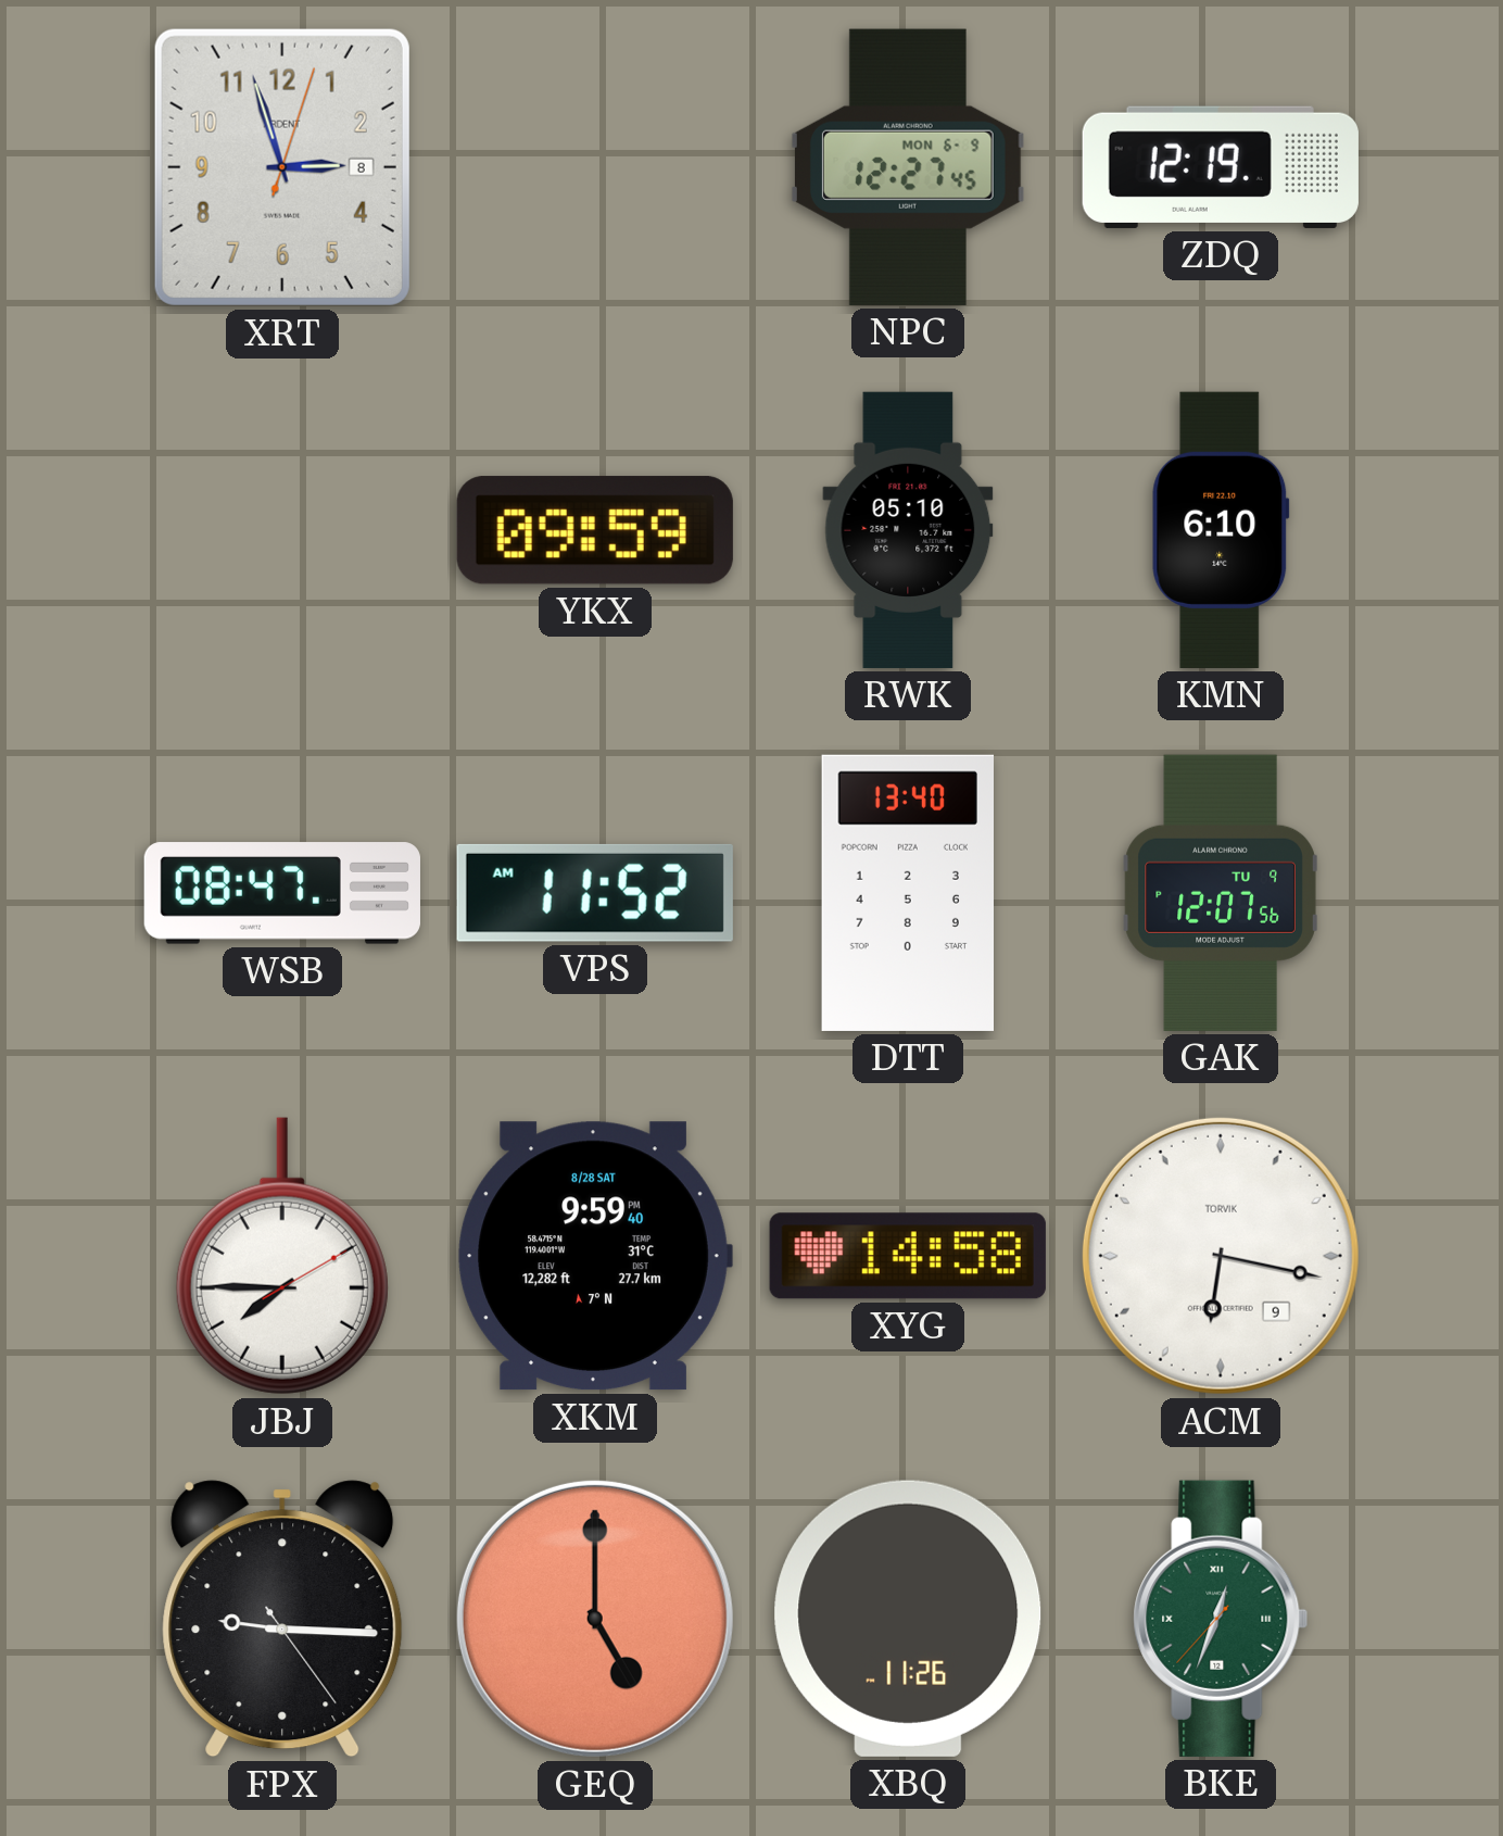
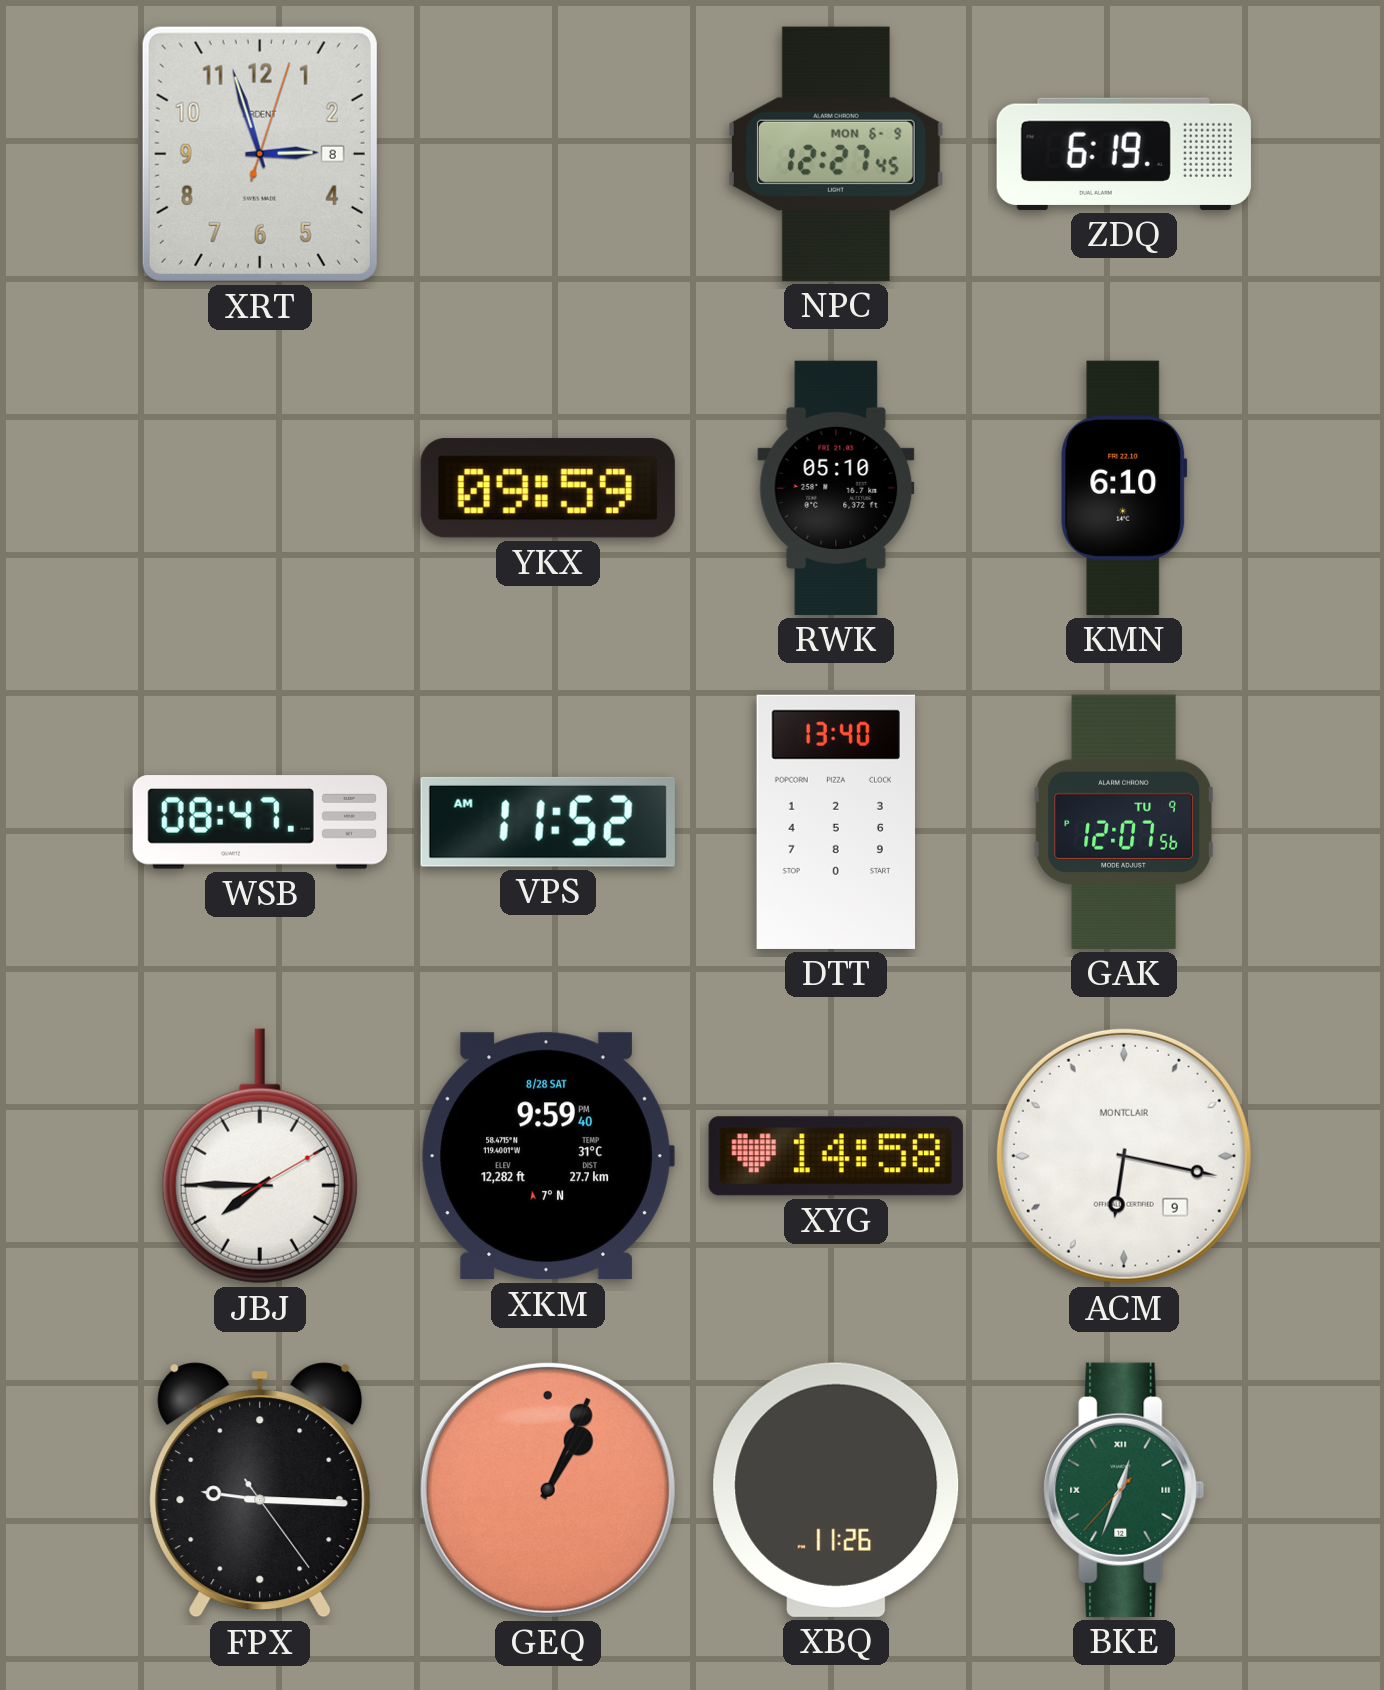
ZDQ: 12:19 -> 6:19
ACM brand: TORVIK -> MONTCLAIR
GEQ: 5:00 -> 1:04
